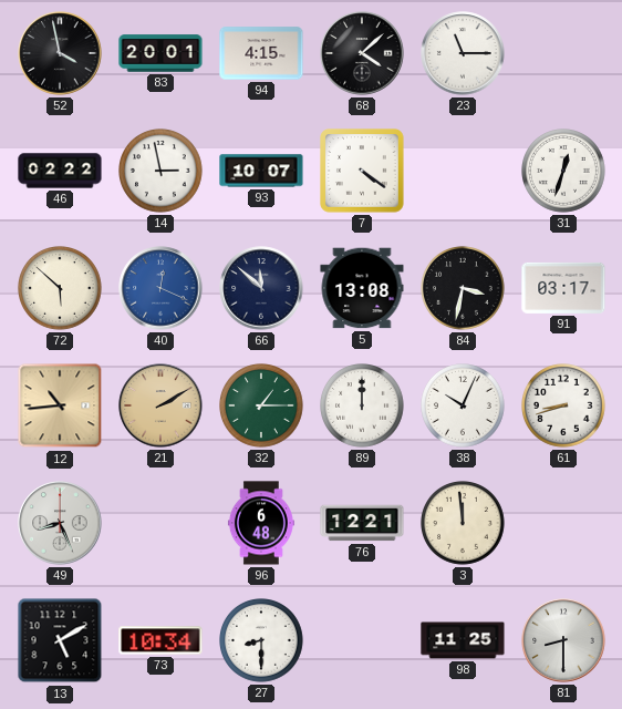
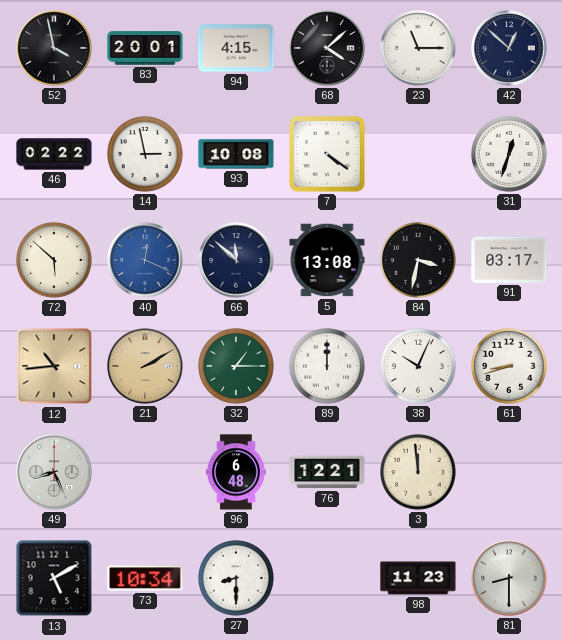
42: none -> 12:52
93: 10:07 -> 10:08
98: 11:25 -> 11:23
